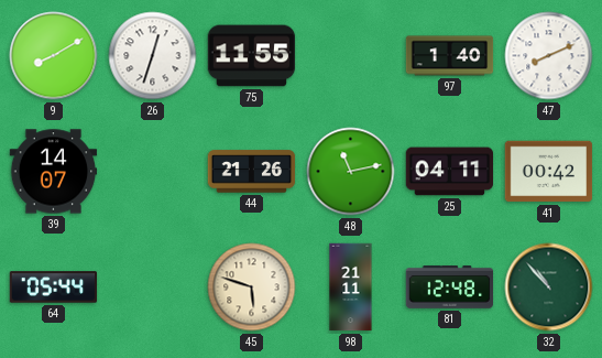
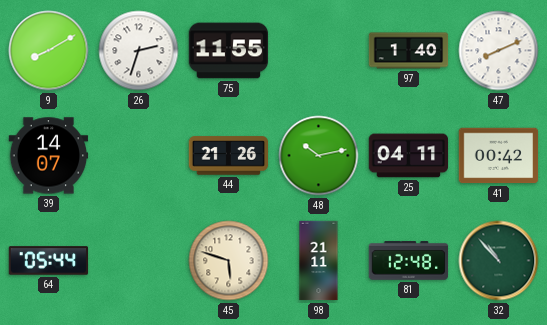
26: 12:33 -> 2:33
48: 11:13 -> 10:13
